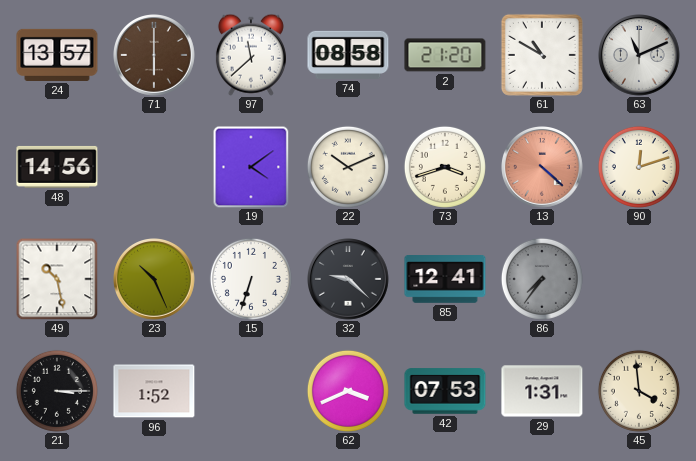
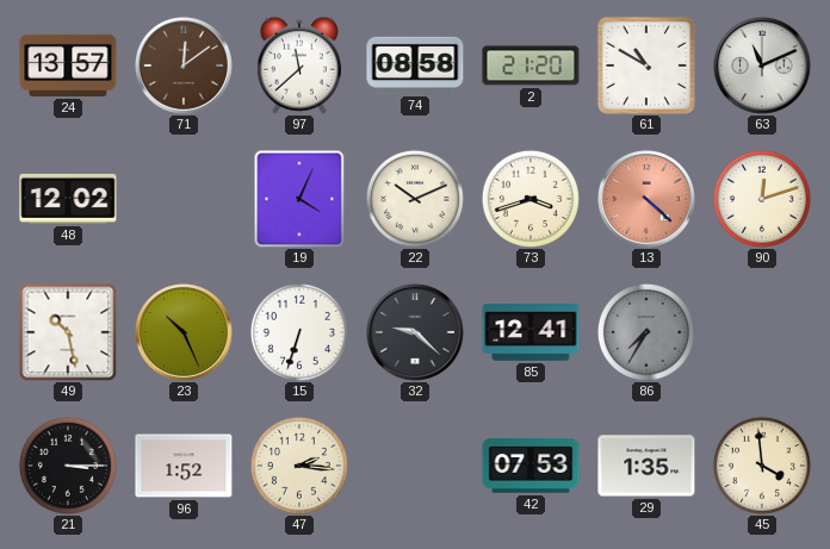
71: 6:00 -> 12:09
48: 14:56 -> 12:02
19: 4:09 -> 4:04
86: 7:36 -> 7:35
47: none -> 2:16
62: 3:41 -> none
29: 1:31 -> 1:35
